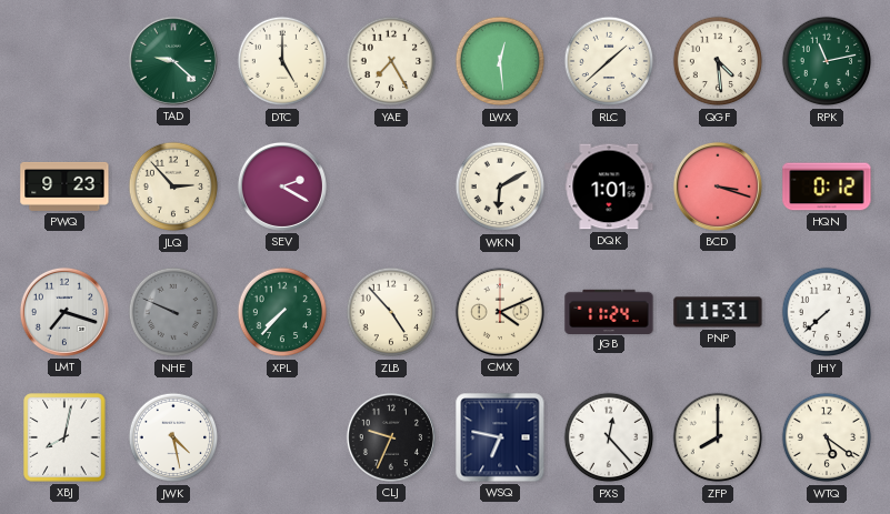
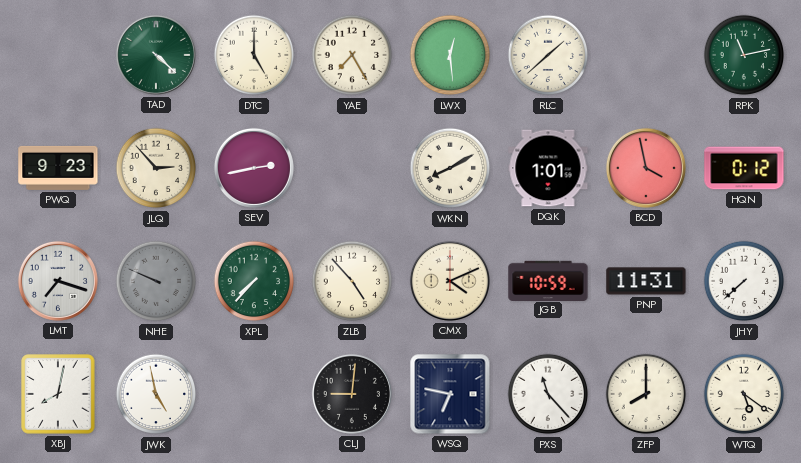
TAD: 9:22 -> 4:22
QGF: 4:29 -> none
SEV: 2:20 -> 2:43
WKN: 6:10 -> 8:10
BCD: 3:18 -> 3:58
JGB: 11:24 -> 10:59
JWK: 4:28 -> 4:58
CLJ: 9:34 -> 9:01
PXS: 12:23 -> 11:23
